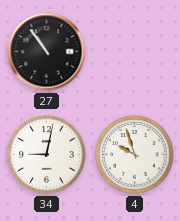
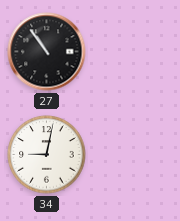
4: 9:57 -> none
